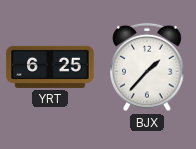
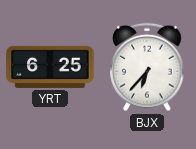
BJX: 1:37 -> 6:37
